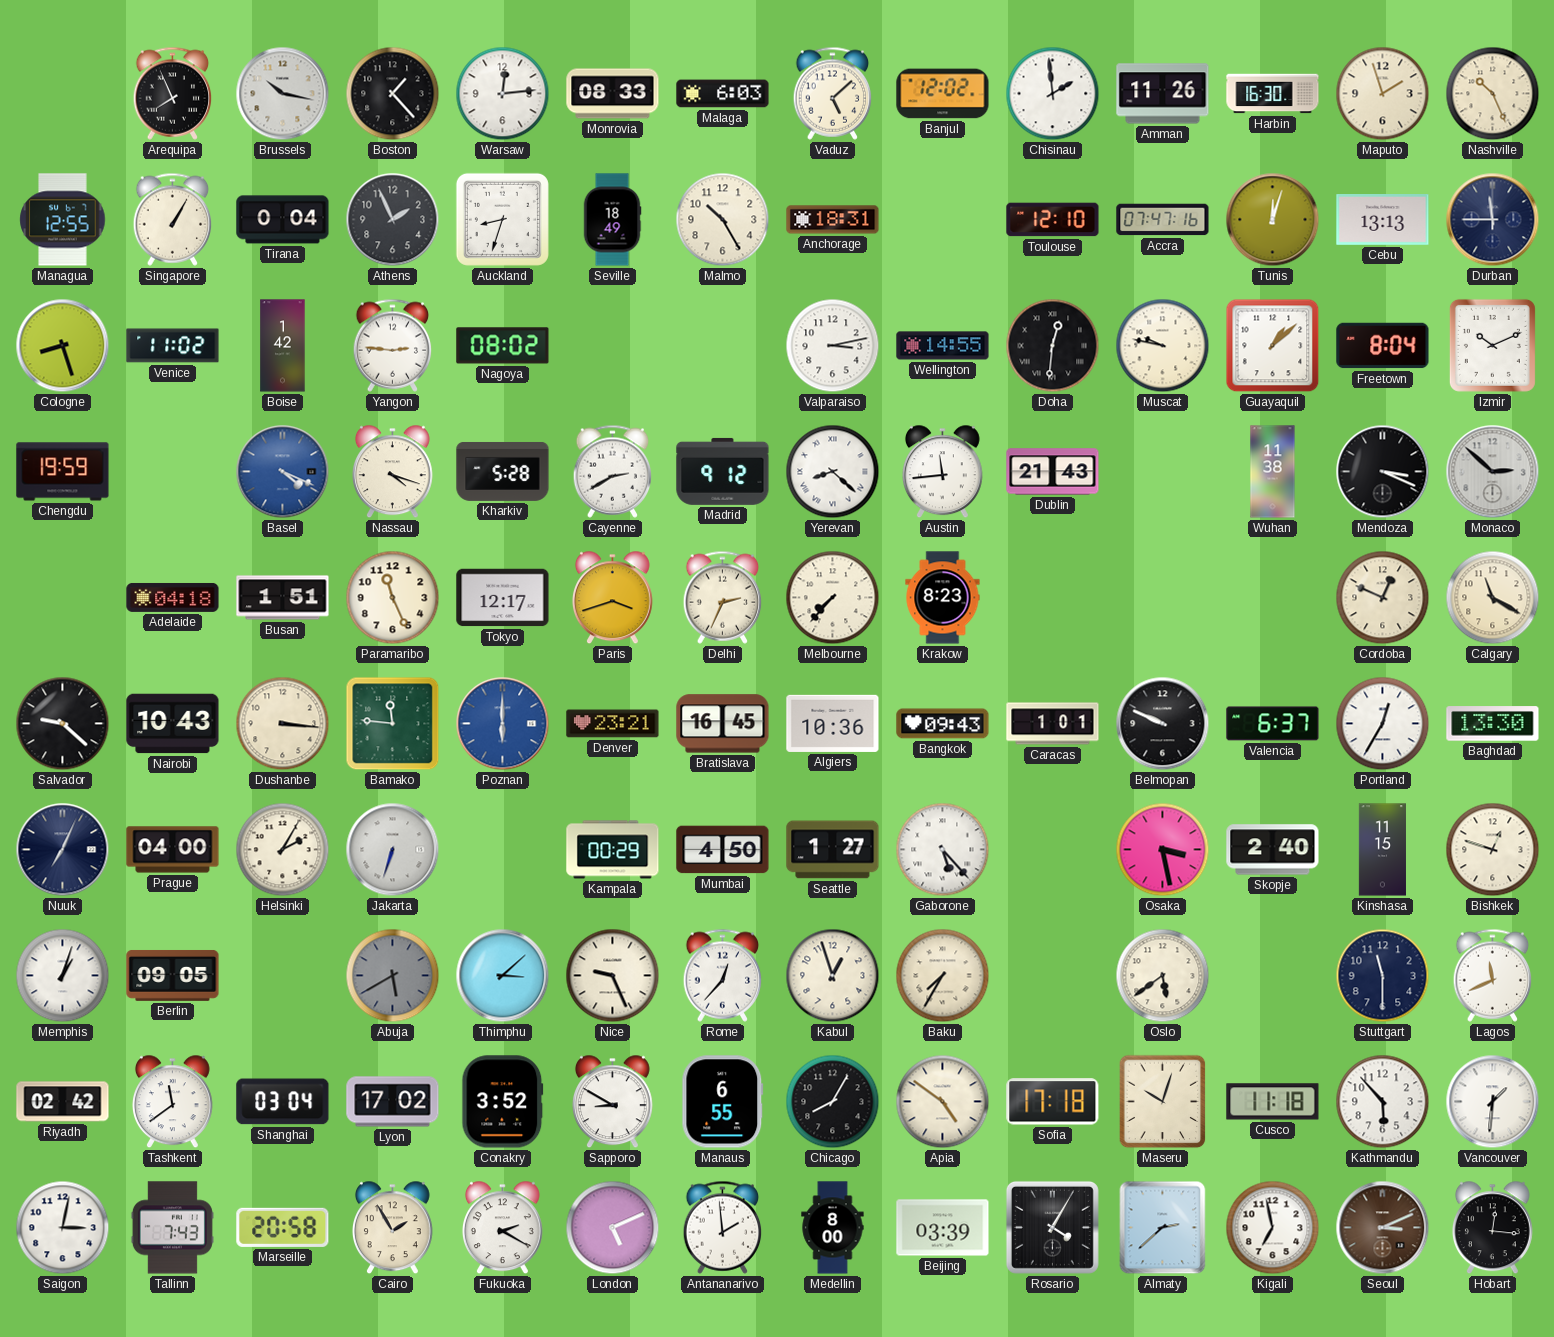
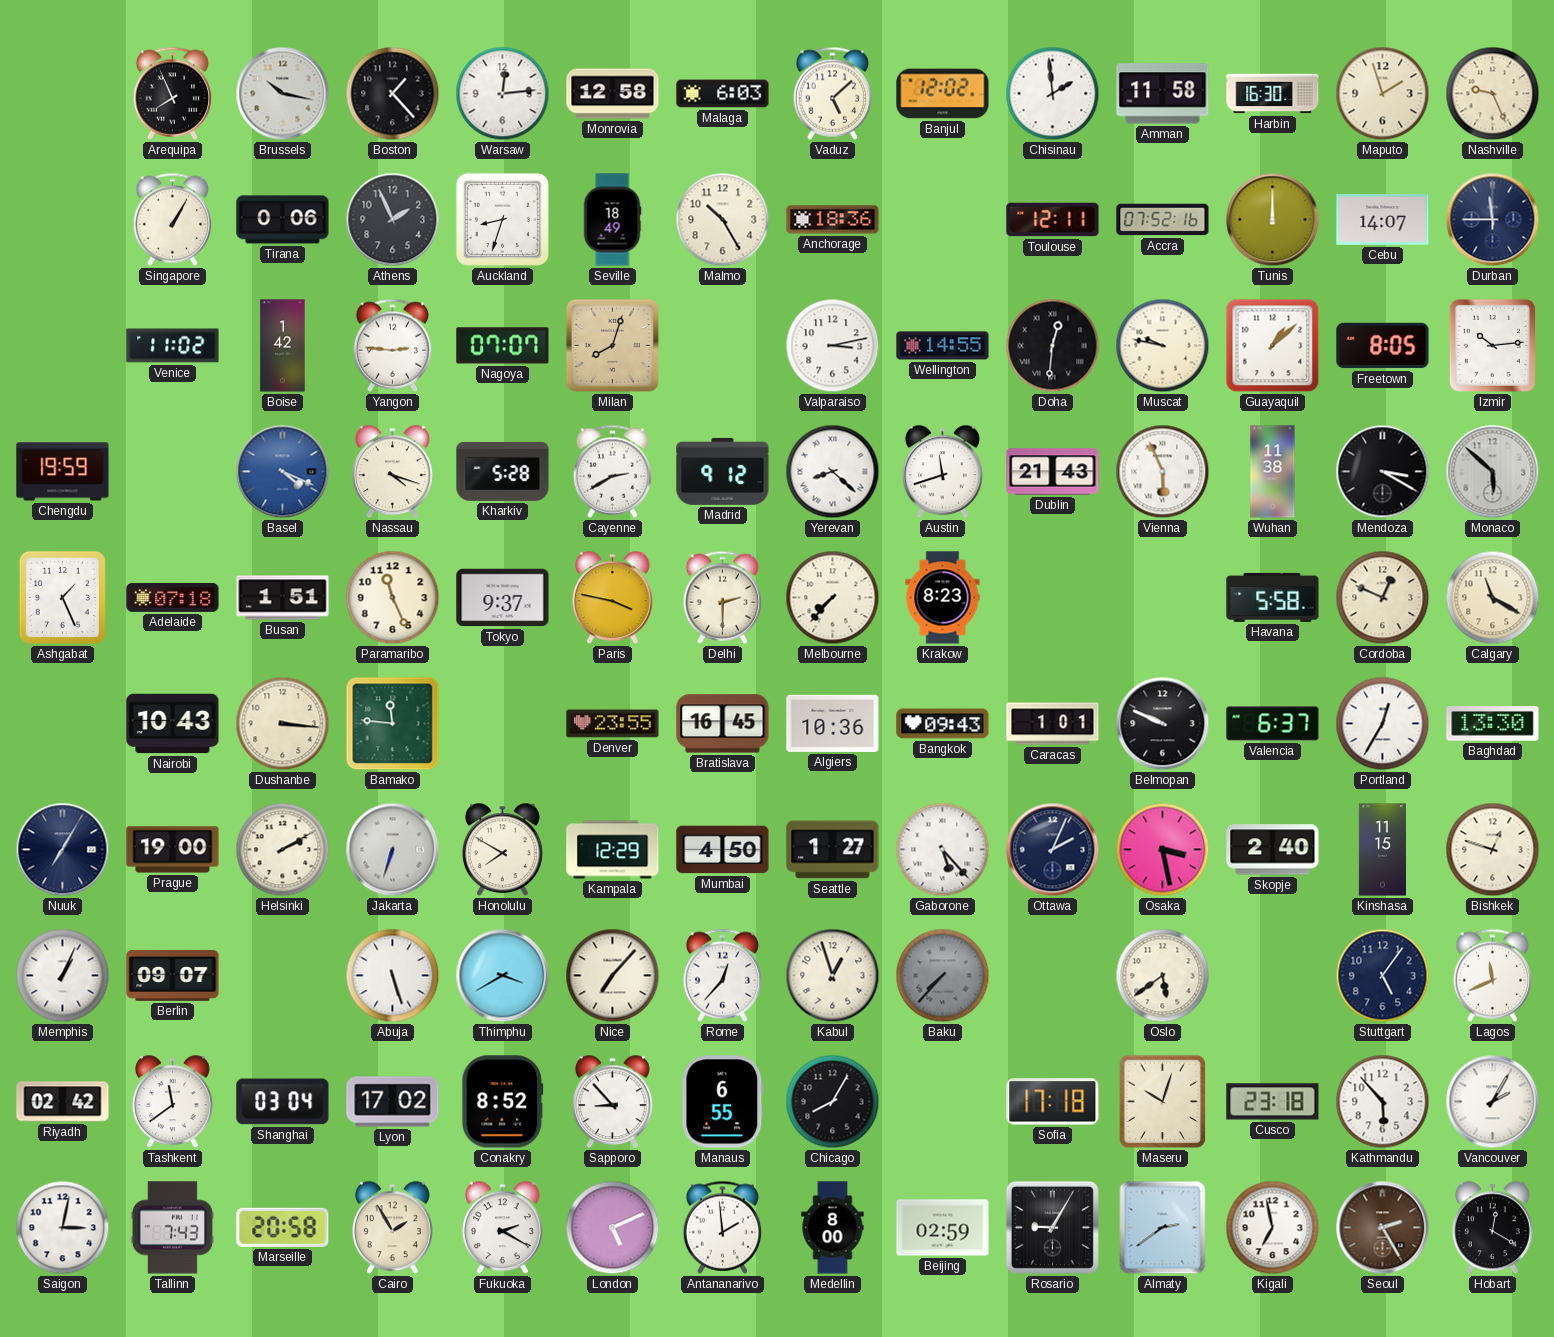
Monrovia: 08:33 -> 12:58
Amman: 11:26 -> 11:58
Nashville: 10:26 -> 9:26
Managua: 12:55 -> none
Tirana: 0:04 -> 0:06
Anchorage: 18:31 -> 18:36
Toulouse: 12:10 -> 12:11
Accra: 07:47 -> 07:52
Tunis: 12:03 -> 12:00
Cebu: 13:13 -> 14:07
Cologne: 8:27 -> none
Nagoya: 08:02 -> 07:07
Milan: none -> 8:03
Freetown: 8:04 -> 8:05
Izmir: 10:11 -> 10:14
Austin: 11:44 -> 11:42
Vienna: none -> 5:56
Mendoza: 3:19 -> 3:20
Monaco: 2:52 -> 5:52
Ashgabat: none -> 1:26
Adelaide: 04:18 -> 07:18
Tokyo: 12:17 -> 9:37
Paris: 3:42 -> 3:47
Delhi: 2:34 -> 2:30
Havana: none -> 5:58
Salvador: 9:22 -> none
Poznan: 6:00 -> none
Denver: 23:21 -> 23:55
Nuuk: 7:04 -> 7:05
Prague: 04:00 -> 19:00
Helsinki: 2:05 -> 2:10
Honolulu: none -> 7:50
Kampala: 00:29 -> 12:29
Ottawa: none -> 2:04
Memphis: 1:03 -> 1:04
Berlin: 09:05 -> 09:07
Abuja: 5:40 -> 5:27
Abuja dial: grey -> white
Thimphu: 3:08 -> 3:40
Nice: 9:26 -> 7:07
Baku: 7:35 -> 7:37
Baku dial: cream -> grey
Stuttgart: 11:30 -> 5:06
Conakry: 3:52 -> 8:52
Sapporo: 8:50 -> 8:53
Apia: 4:51 -> none
Cusco: 11:18 -> 23:18
Vancouver: 1:31 -> 2:05
Beijing: 03:39 -> 02:59
Rosario: 4:05 -> 9:05
Almaty: 2:38 -> 2:39
Seoul: 3:11 -> 2:25
Hobart: 12:16 -> 12:20
